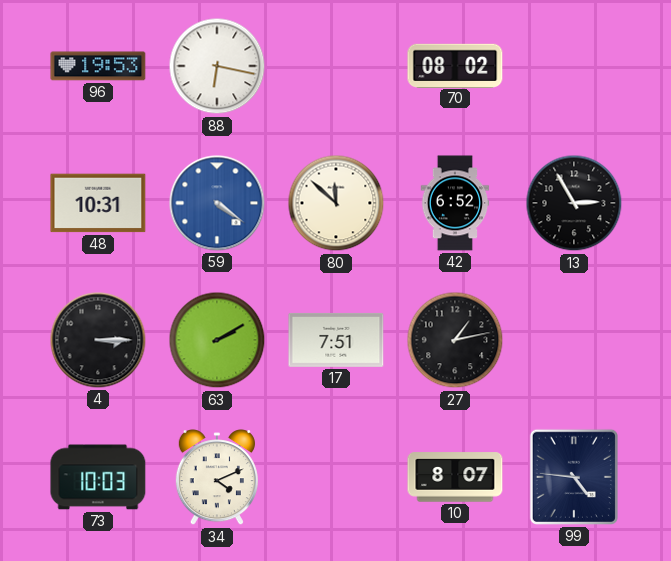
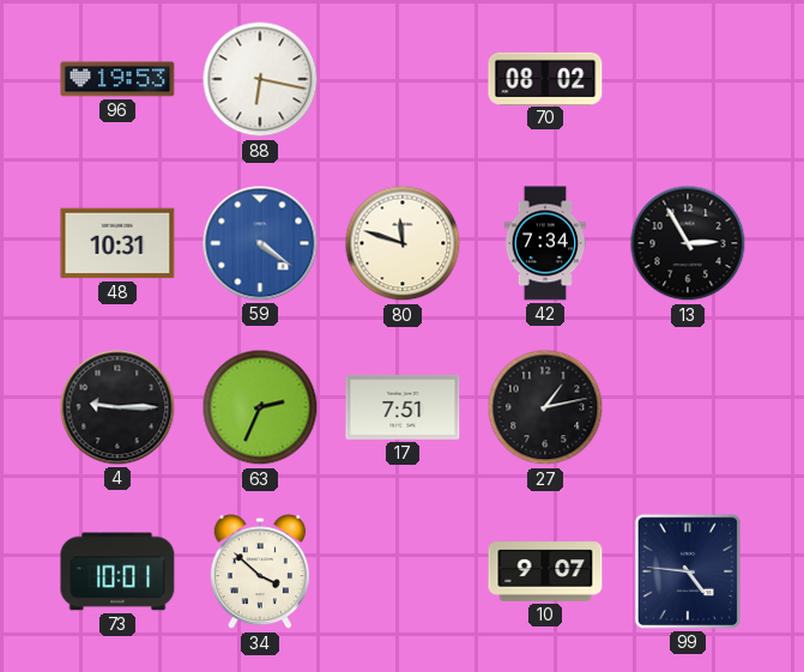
80: 11:52 -> 11:48
42: 6:52 -> 7:34
4: 3:15 -> 9:15
63: 2:10 -> 2:34
73: 10:03 -> 10:01
34: 4:11 -> 3:52
10: 8:07 -> 9:07
